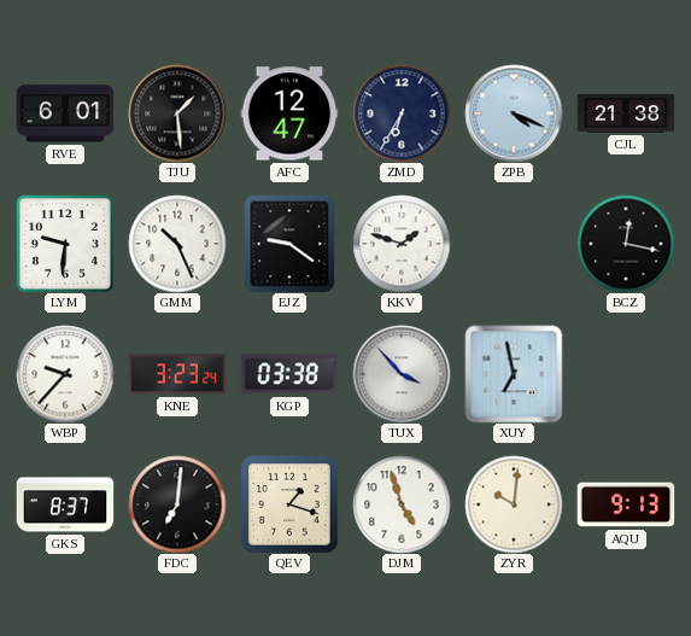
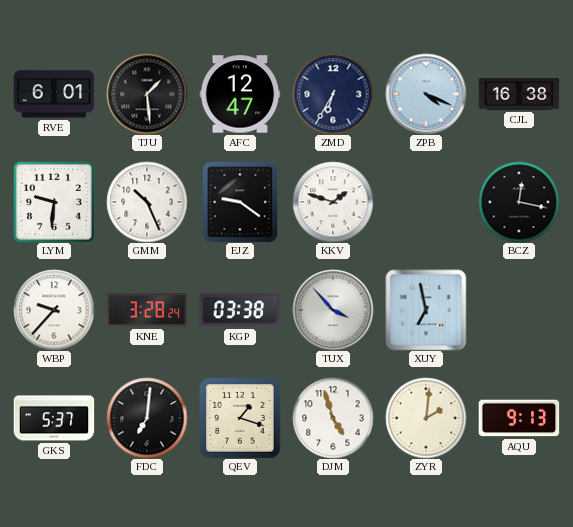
CJL: 21:38 -> 16:38
KNE: 3:23 -> 3:28
GKS: 8:37 -> 5:37
ZYR: 10:01 -> 2:01
